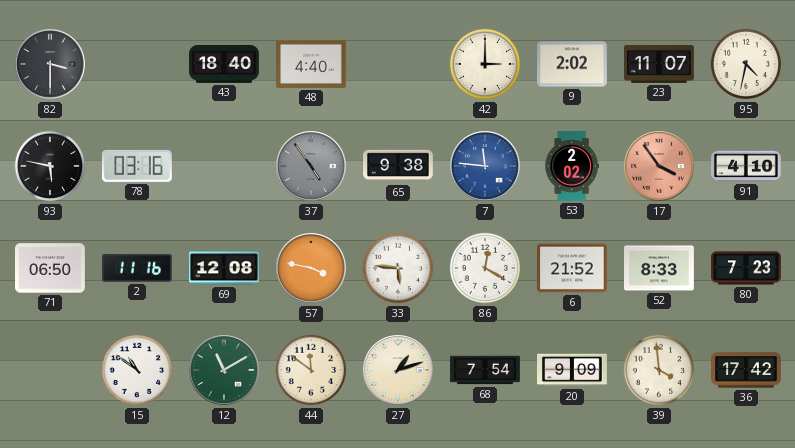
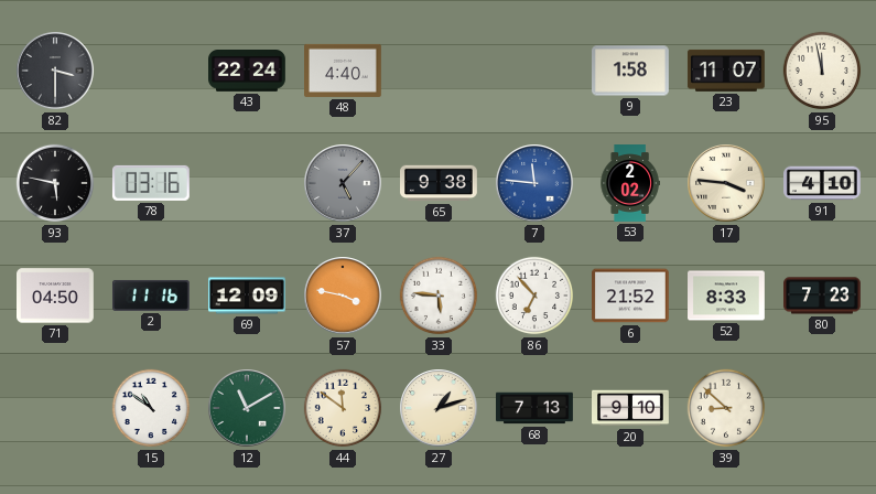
43: 18:40 -> 22:24
42: 3:00 -> none
9: 2:02 -> 1:58
95: 4:32 -> 11:58
37: 4:54 -> 5:07
17: 3:54 -> 3:46
17 dial: salmon -> cream
71: 06:50 -> 04:50
69: 12:08 -> 12:09
86: 12:20 -> 6:53
68: 7:54 -> 7:13
20: 9:09 -> 9:10
39: 3:59 -> 8:52
36: 17:42 -> none
